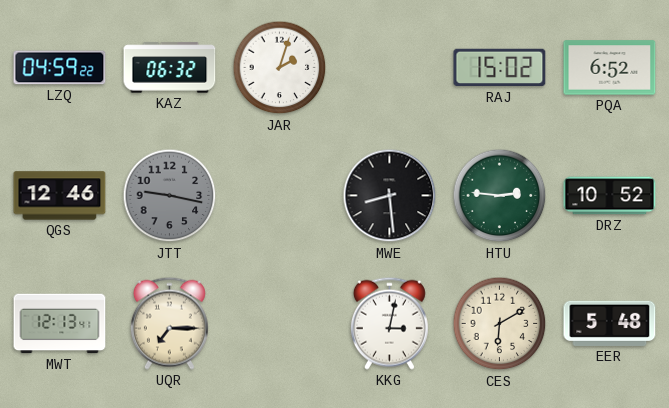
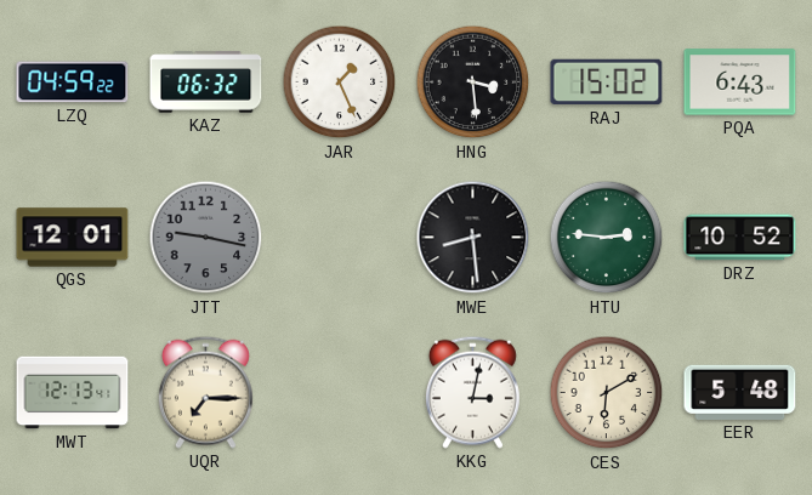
JAR: 2:03 -> 1:26
HNG: none -> 3:29
PQA: 6:52 -> 6:43
QGS: 12:46 -> 12:01
